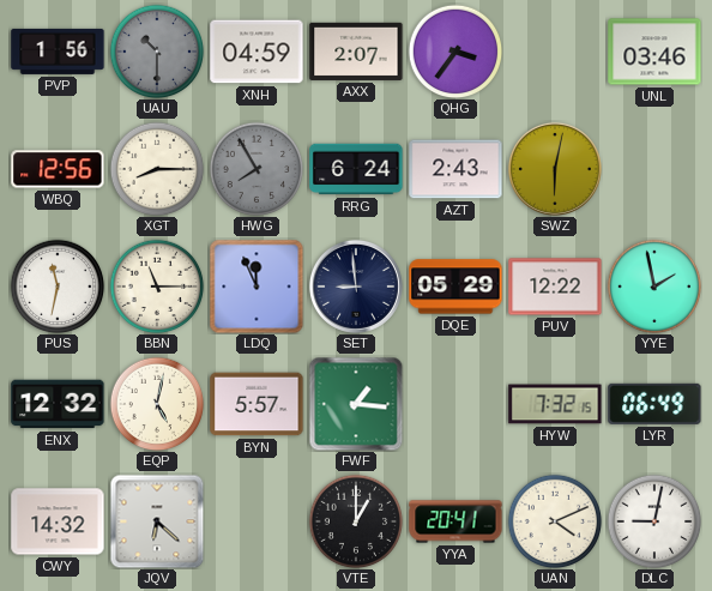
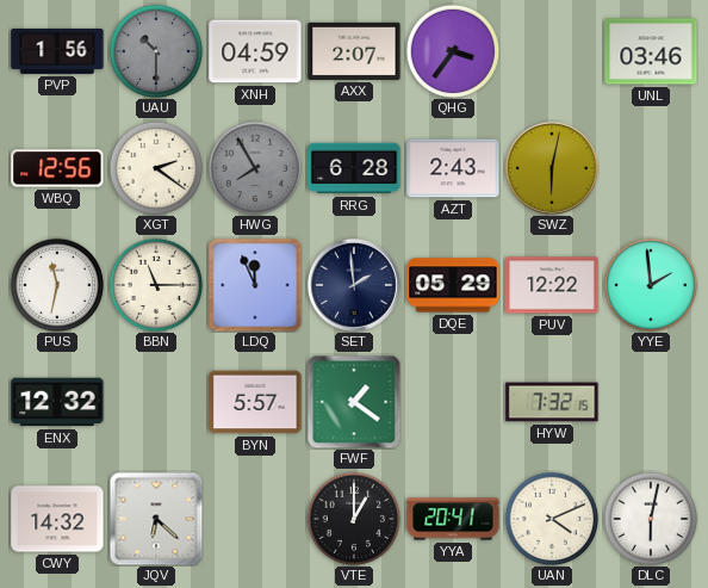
XGT: 8:15 -> 2:21
RRG: 6:24 -> 6:28
SET: 8:59 -> 1:59
YYE: 1:58 -> 1:59
EQP: 5:02 -> none
FWF: 1:16 -> 1:21
LYR: 06:49 -> none
DLC: 9:02 -> 6:02
